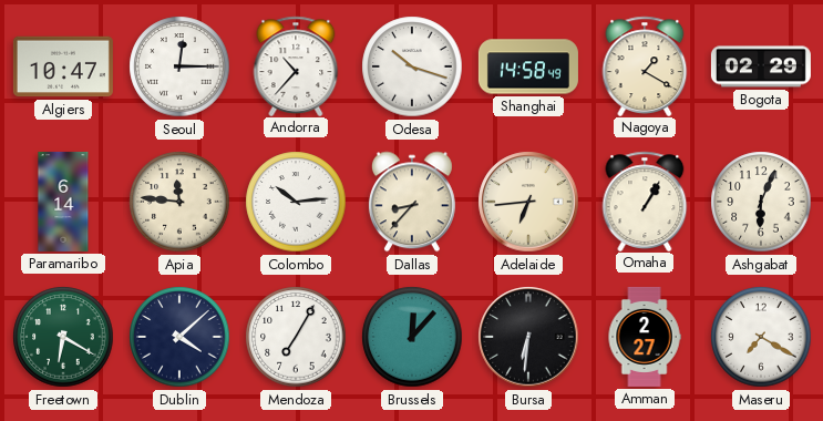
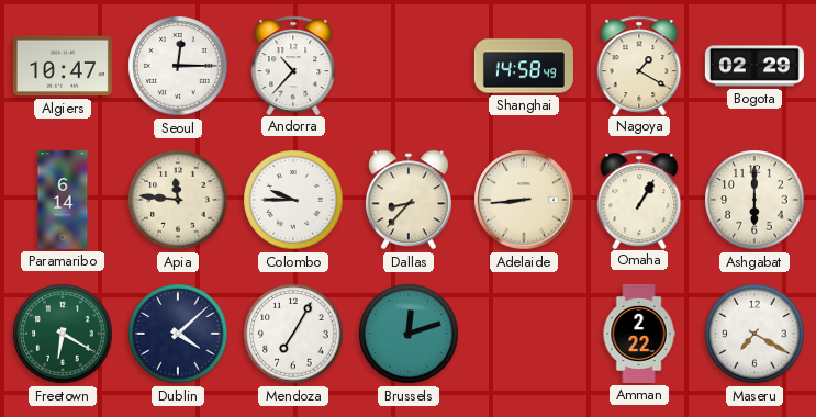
Odesa: 10:18 -> none
Colombo: 10:14 -> 9:45
Adelaide: 6:44 -> 8:44
Ashgabat: 6:04 -> 6:00
Brussels: 12:07 -> 12:12
Bursa: 6:31 -> none
Amman: 2:27 -> 2:22
